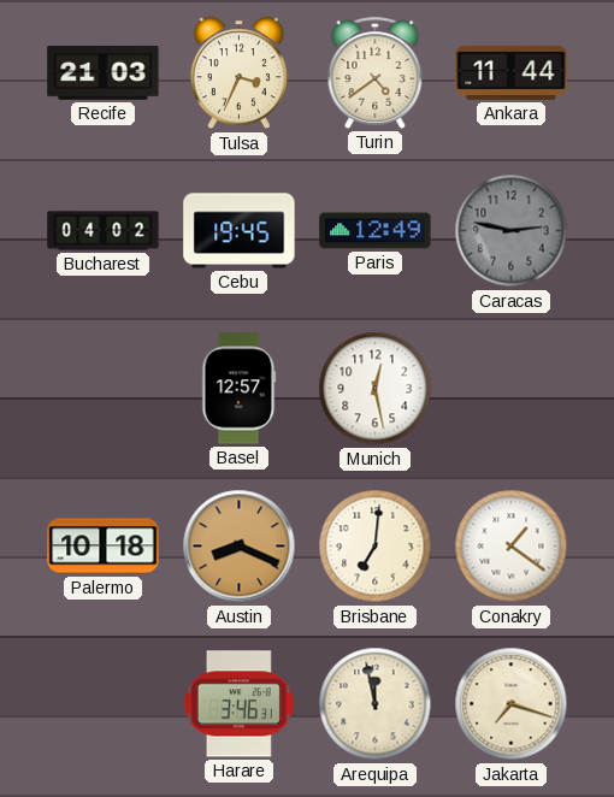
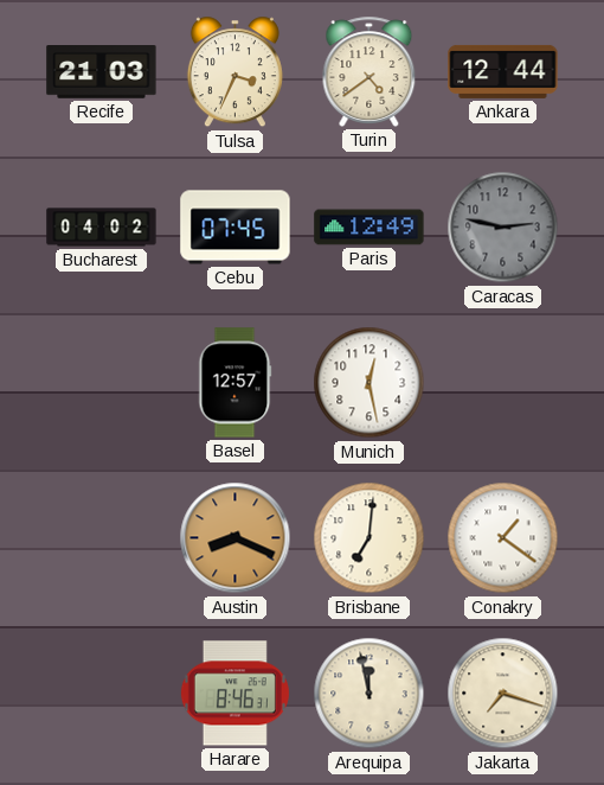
Ankara: 11:44 -> 12:44
Cebu: 19:45 -> 07:45
Palermo: 10:18 -> none
Harare: 3:46 -> 8:46
